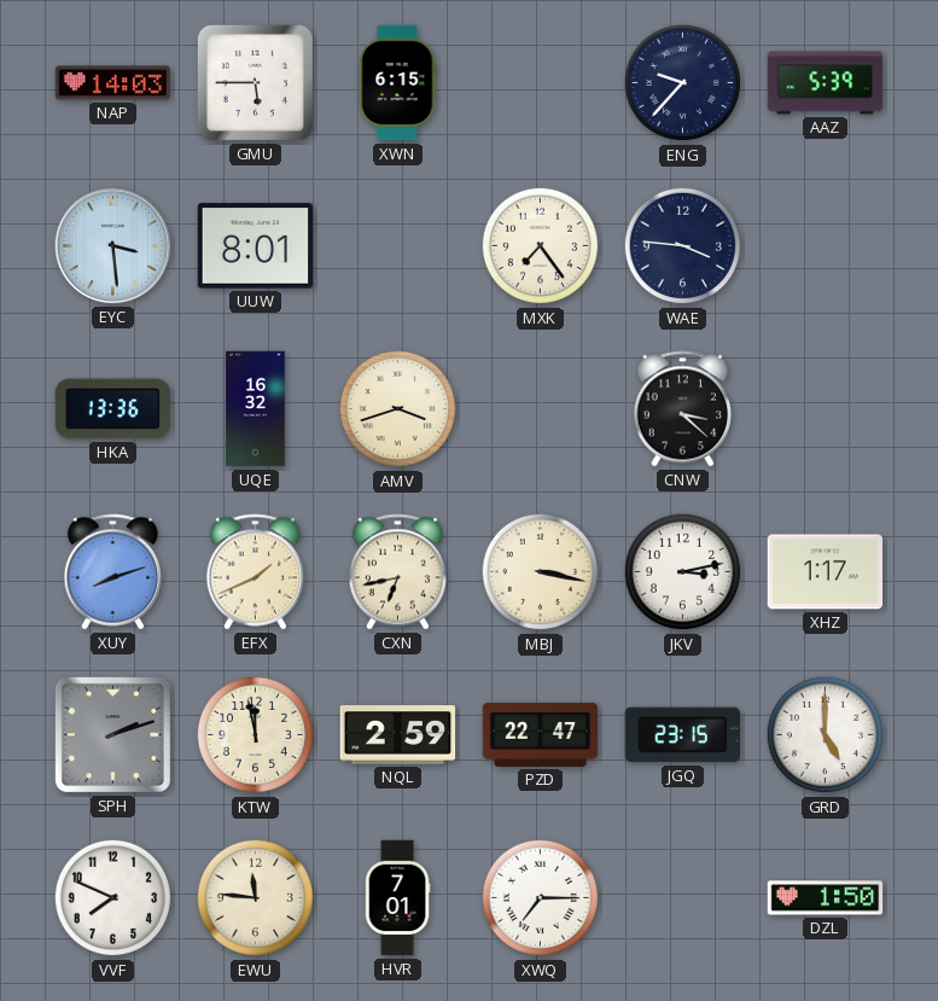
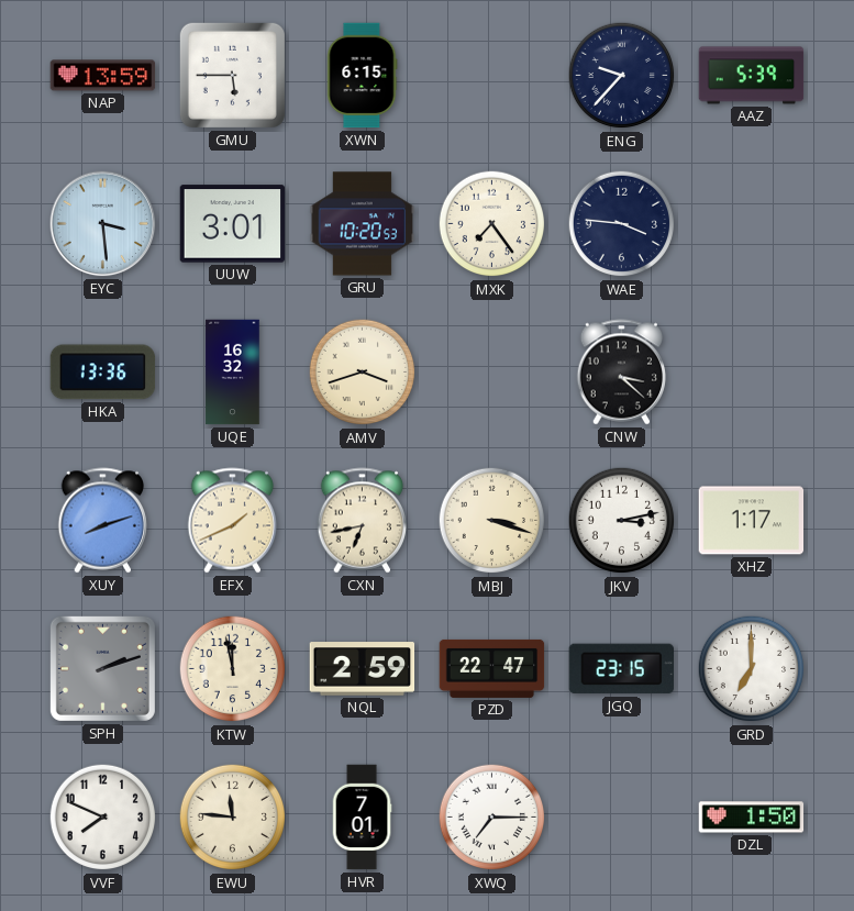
NAP: 14:03 -> 13:59
UUW: 8:01 -> 3:01
GRU: none -> 10:20
MBJ: 3:17 -> 3:18
GRD: 5:00 -> 7:00
